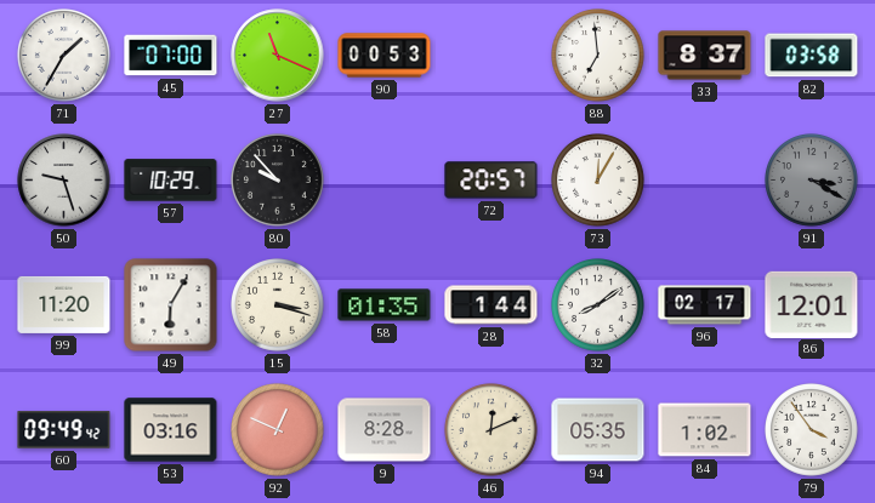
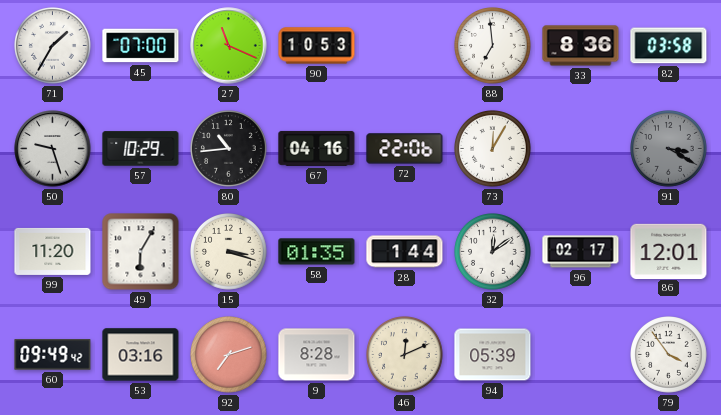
90: 00:53 -> 10:53
33: 8:37 -> 8:36
80: 9:53 -> 10:44
67: none -> 04:16
72: 20:57 -> 22:06
32: 8:09 -> 12:09
92: 12:49 -> 7:12
94: 05:35 -> 05:39
84: 1:02 -> none
